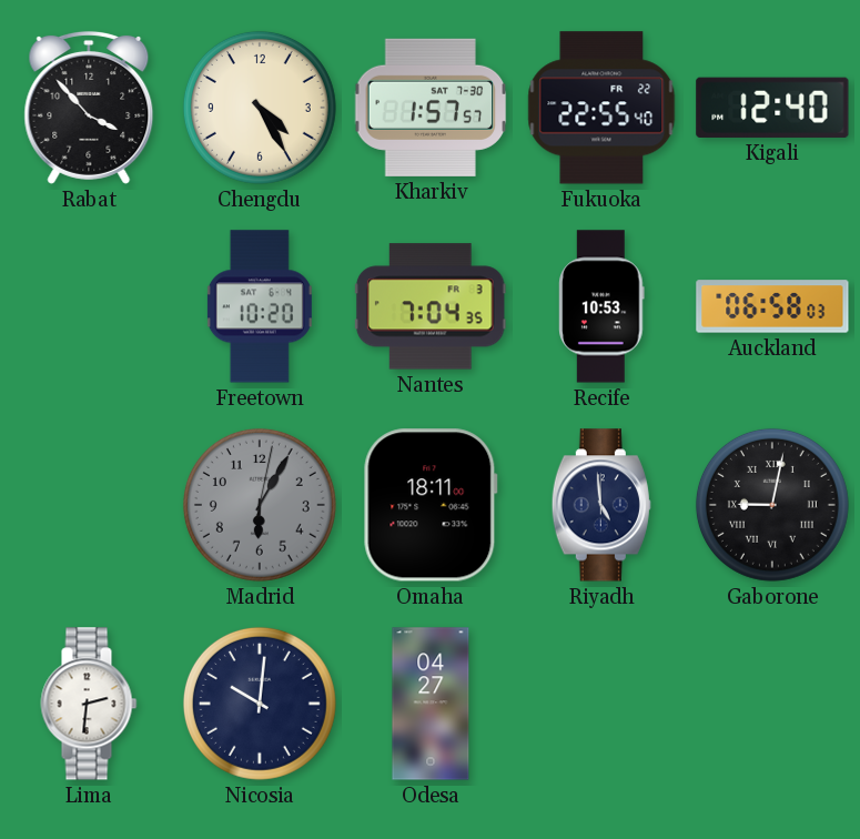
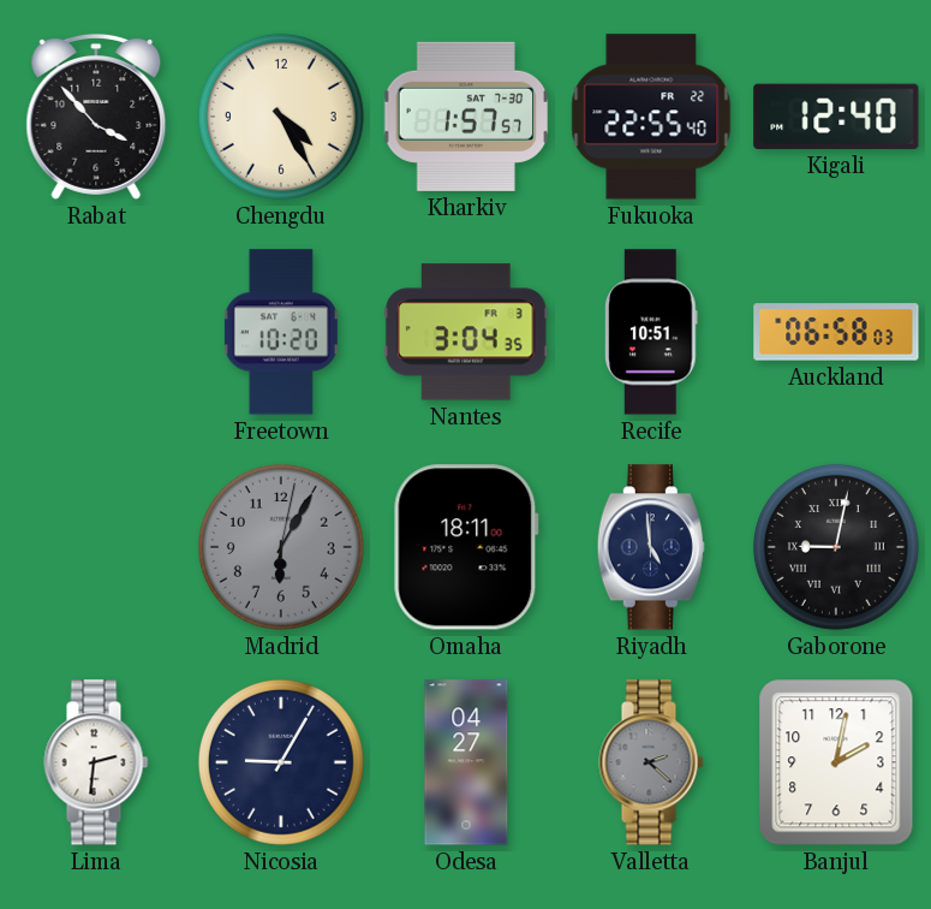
Nantes: 7:04 -> 3:04
Recife: 10:53 -> 10:51
Nicosia: 10:01 -> 9:05
Valletta: none -> 2:22
Banjul: none -> 2:02
